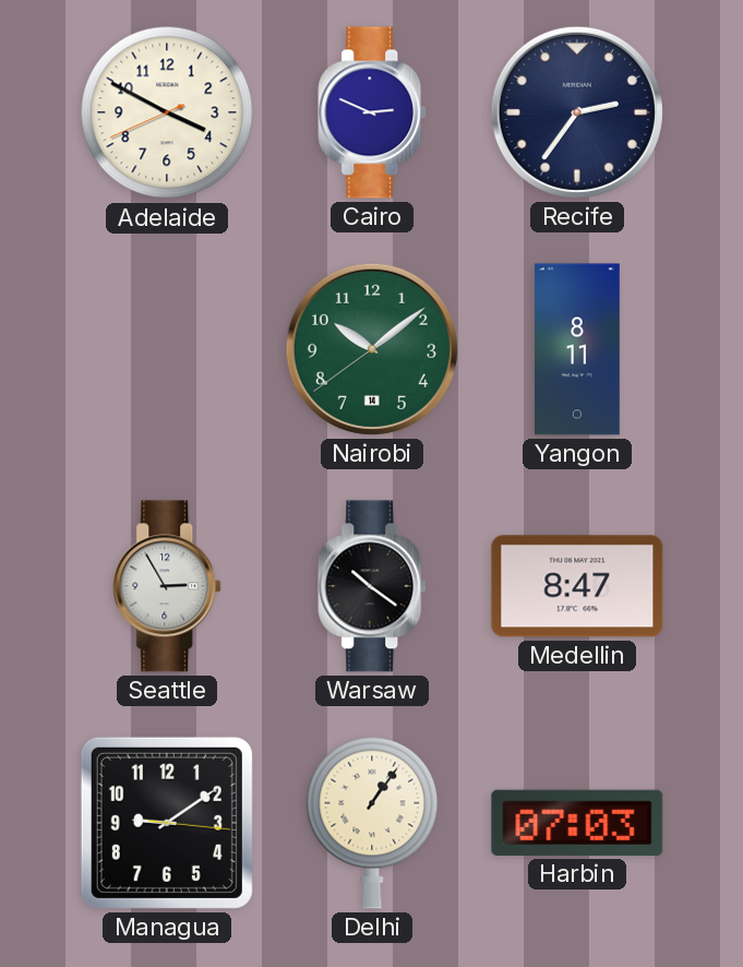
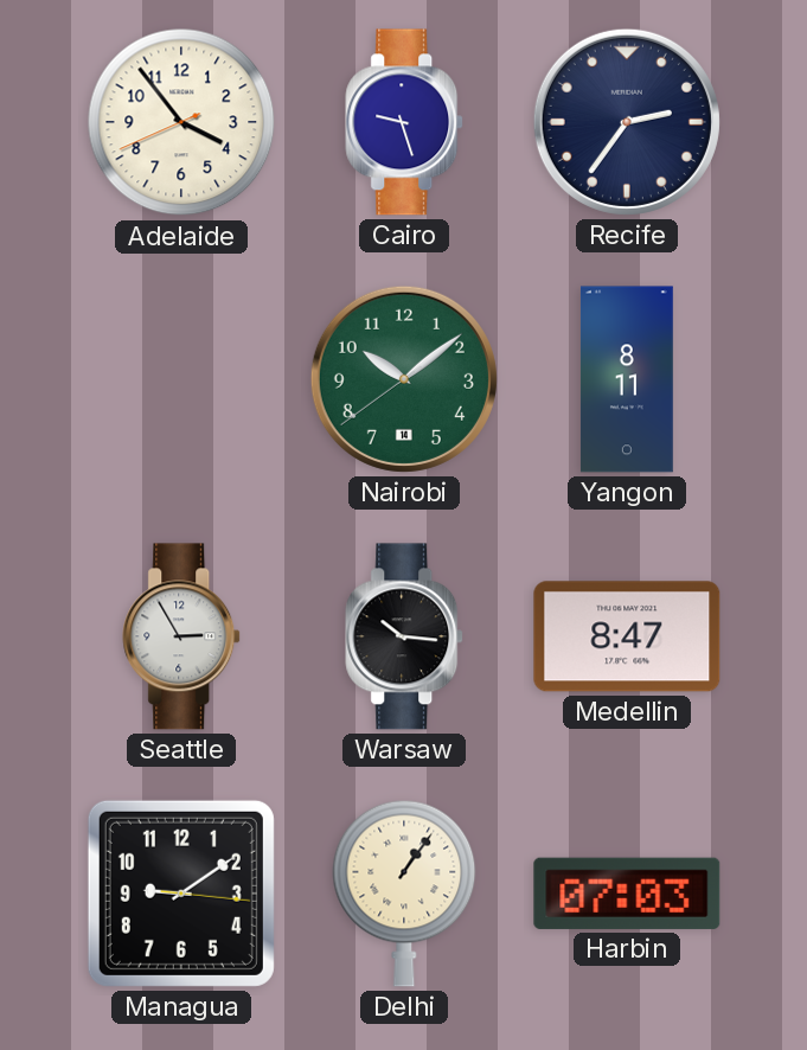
Adelaide: 3:49 -> 3:53
Cairo: 2:49 -> 9:27
Warsaw: 10:21 -> 10:16
